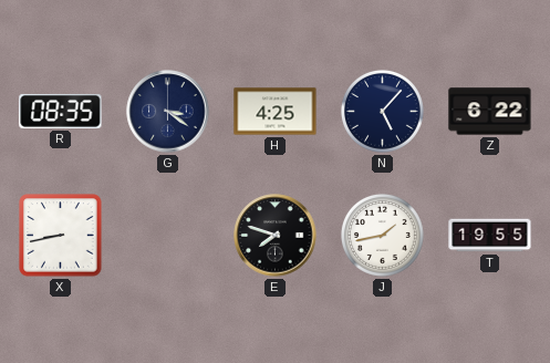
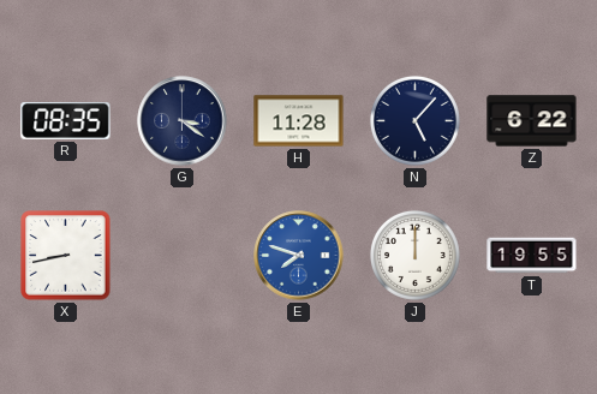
H: 4:25 -> 11:28
E dial: black -> blue
J: 1:43 -> 12:00
